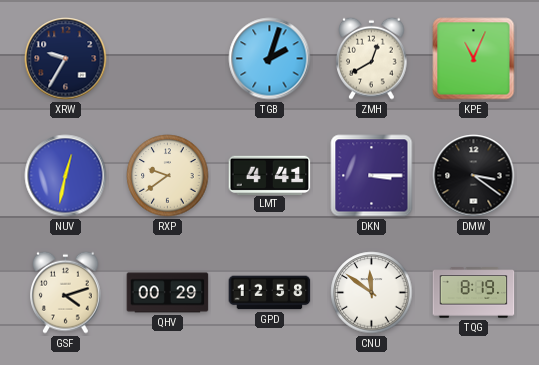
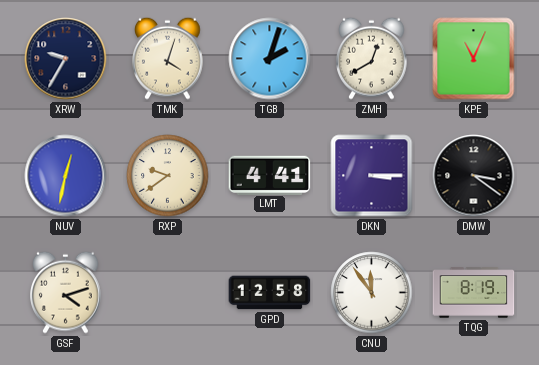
TMK: none -> 4:03
QHV: 00:29 -> none
CNU: 11:51 -> 11:54
